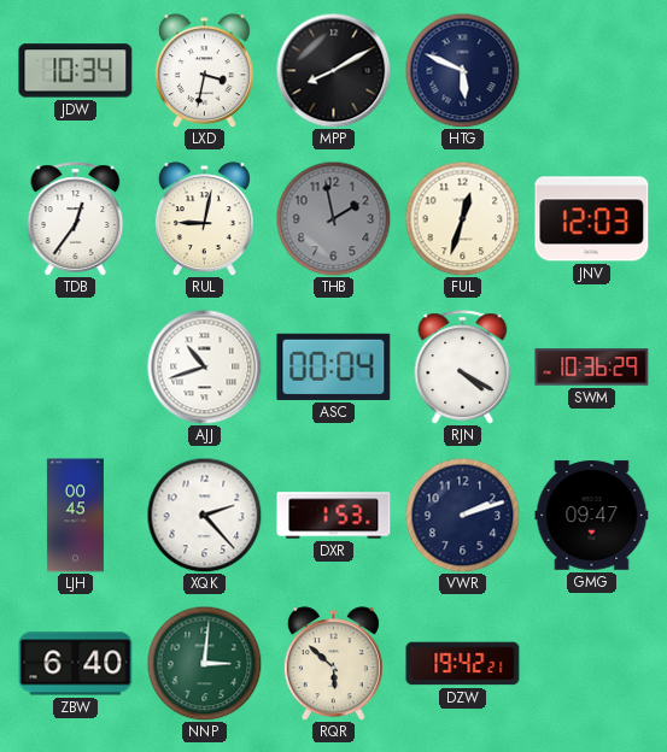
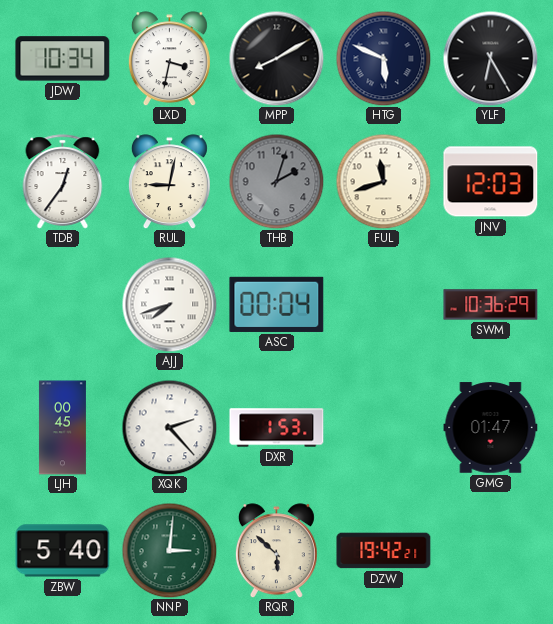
YLF: none -> 6:25
THB: 1:58 -> 2:03
FUL: 12:33 -> 11:42
AJJ: 10:42 -> 7:42
RJN: 4:20 -> none
VWR: 2:12 -> none
GMG: 09:47 -> 01:47
ZBW: 6:40 -> 5:40
